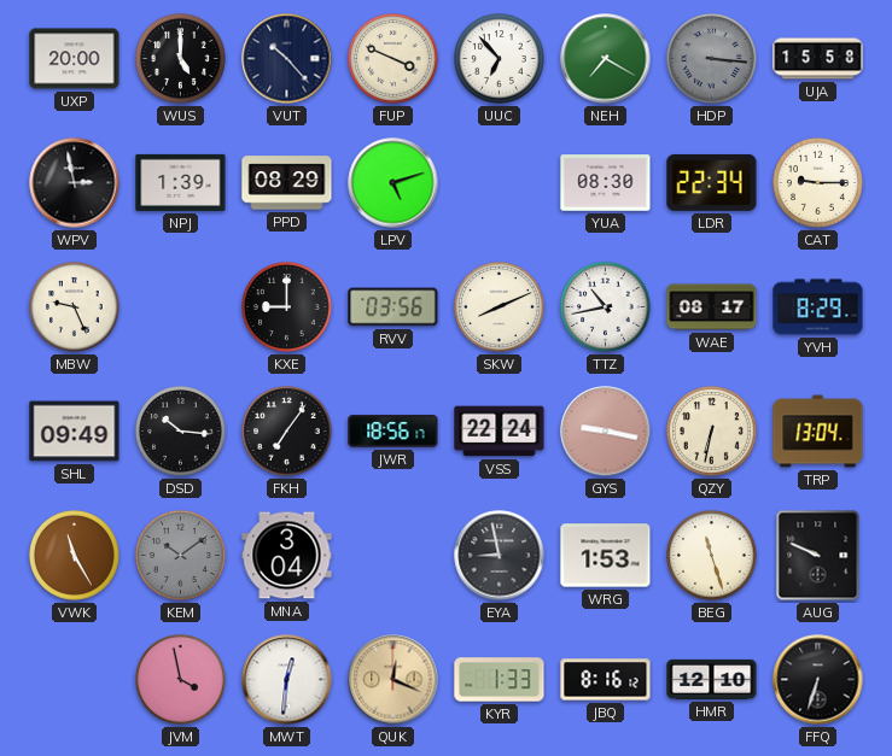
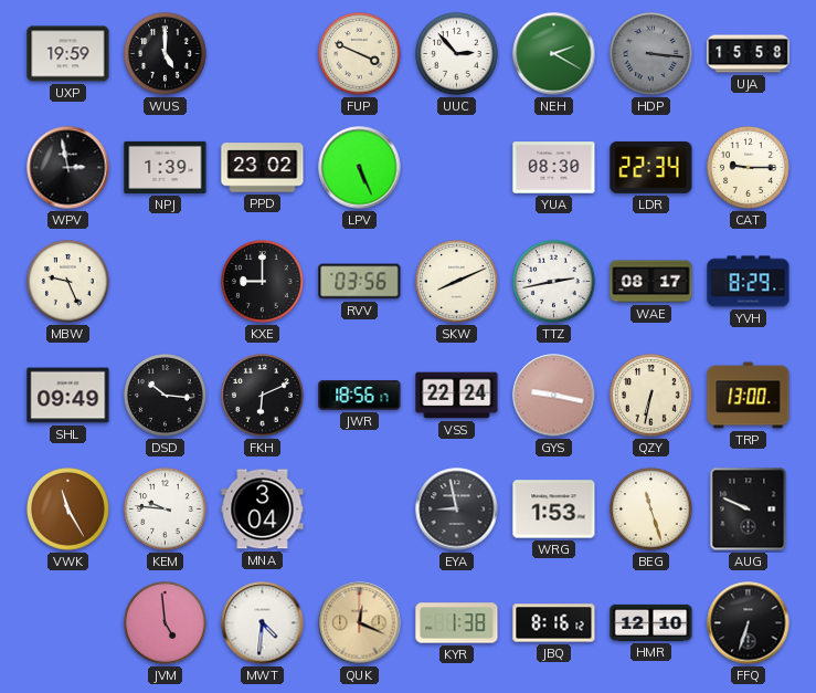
UXP: 20:00 -> 19:59
VUT: 10:23 -> none
UUC: 6:53 -> 2:53
NEH: 7:20 -> 2:20
PPD: 08:29 -> 23:02
LPV: 5:12 -> 5:26
TTZ: 10:43 -> 2:43
FKH: 7:06 -> 6:11
TRP: 13:04 -> 13:00
KEM: 10:09 -> 9:46
KEM dial: grey -> white
JVM: 3:58 -> 4:59
MWT: 12:31 -> 4:31
KYR: 1:33 -> 1:38
